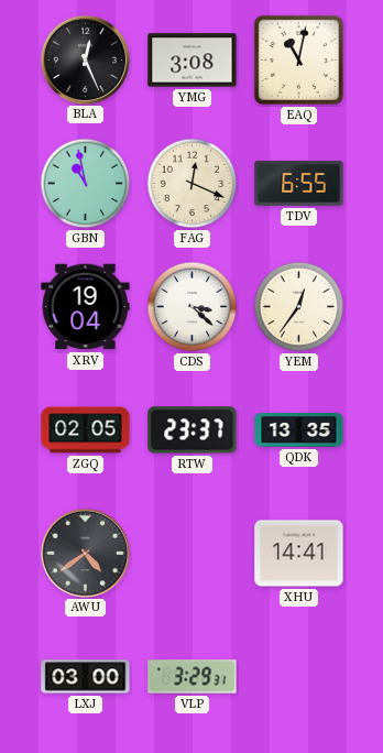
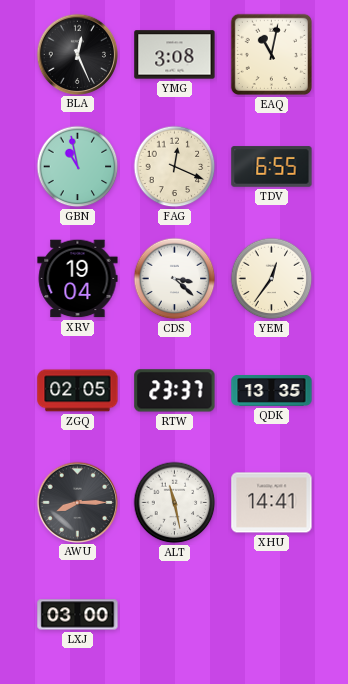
AWU: 4:39 -> 8:15
ALT: none -> 11:28
VLP: 3:29 -> none
